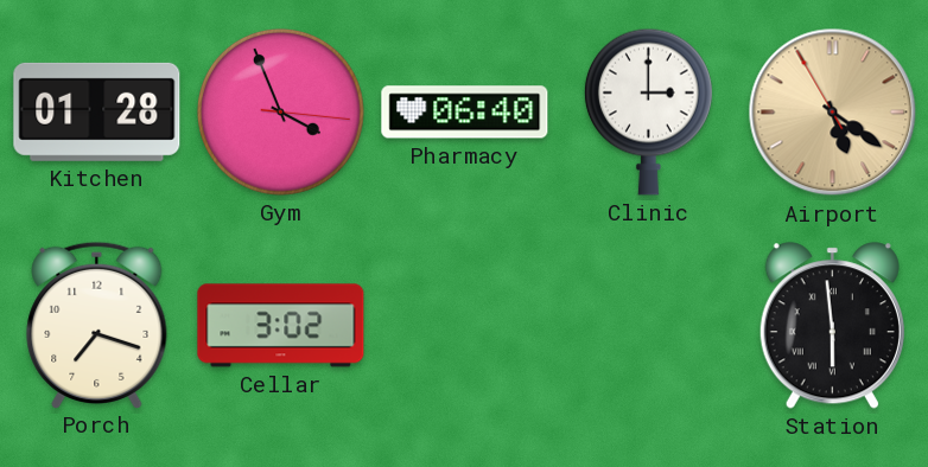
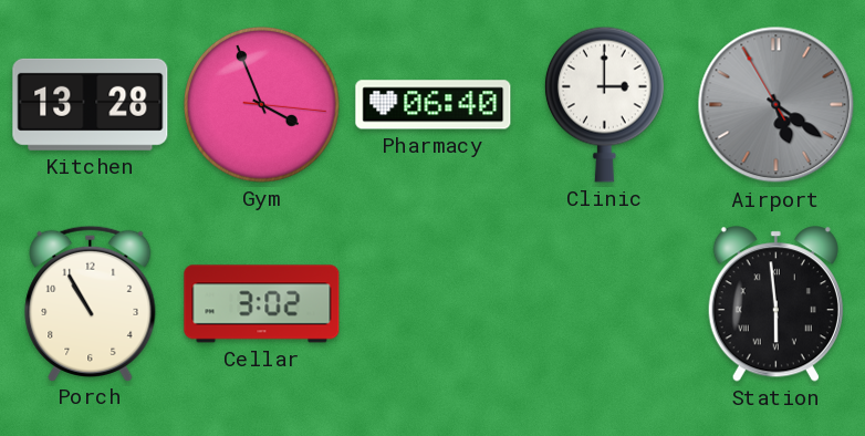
Kitchen: 01:28 -> 13:28
Airport dial: champagne -> grey
Porch: 7:18 -> 10:55
